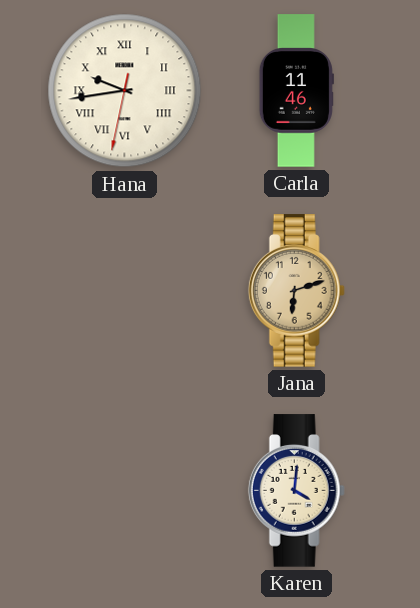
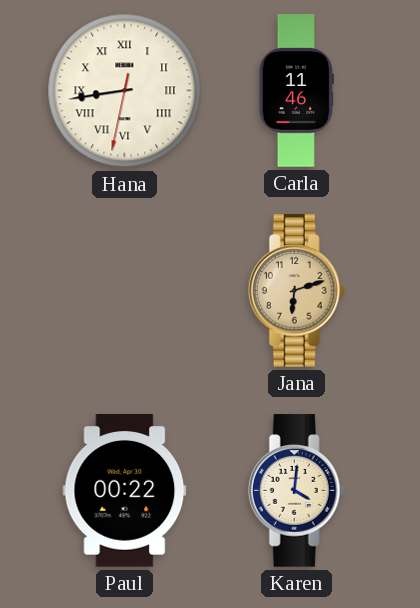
Hana: 9:43 -> 8:43
Paul: none -> 00:22
